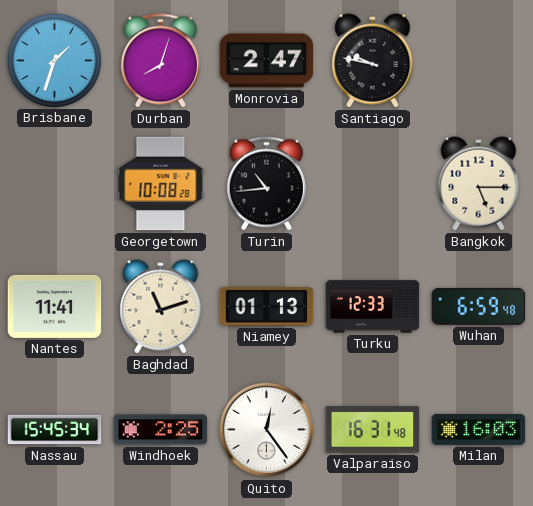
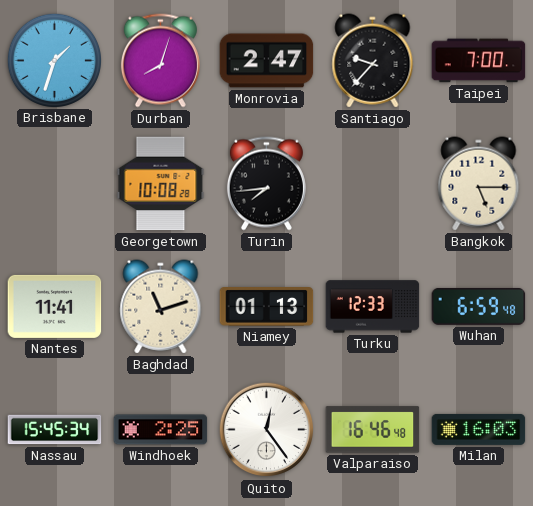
Santiago: 9:47 -> 9:37
Taipei: none -> 7:00
Turin: 10:44 -> 7:44
Valparaiso: 16:31 -> 16:46
